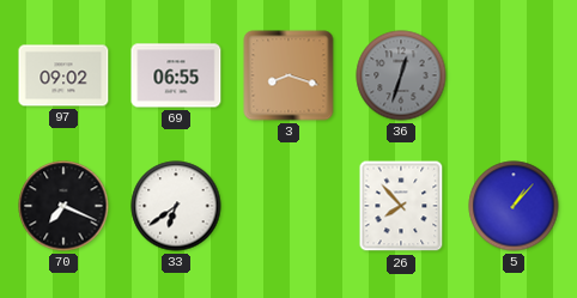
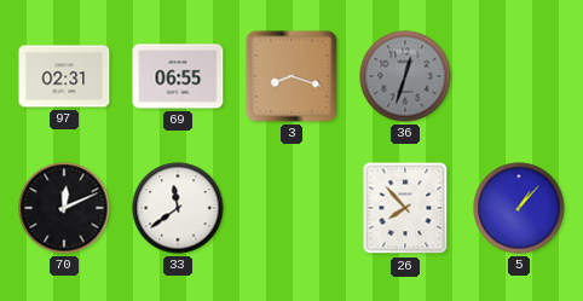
97: 09:02 -> 02:31
70: 7:19 -> 12:11
33: 6:39 -> 11:39
